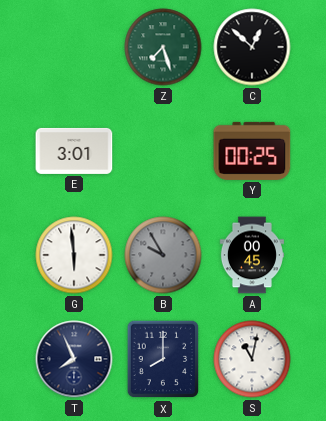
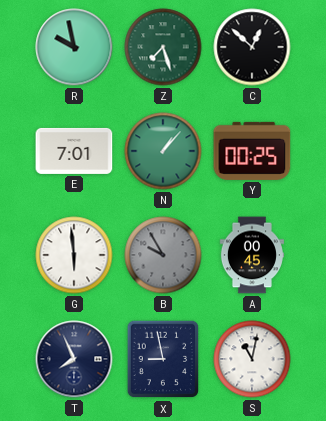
R: none -> 9:58
E: 3:01 -> 7:01
N: none -> 1:07
X: 8:00 -> 8:58
